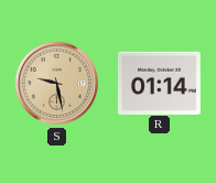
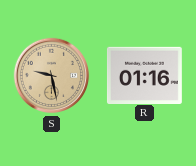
R: 01:14 -> 01:16
